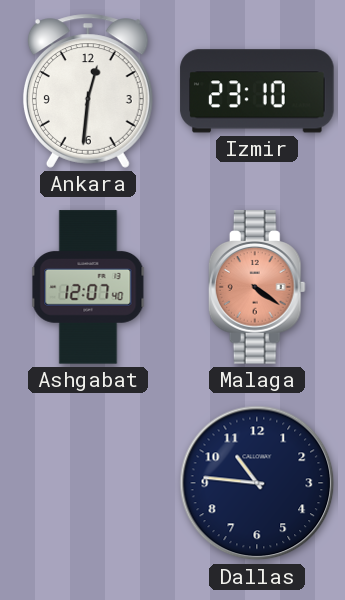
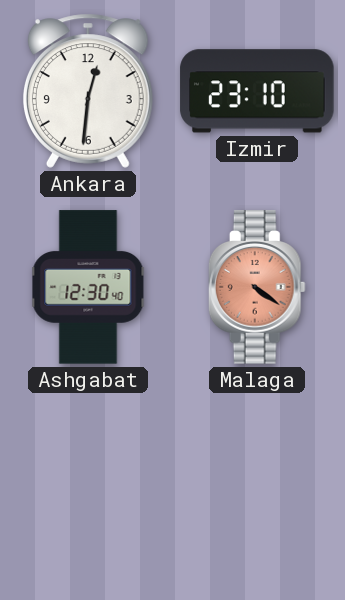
Ashgabat: 12:07 -> 12:30
Dallas: 10:46 -> none
